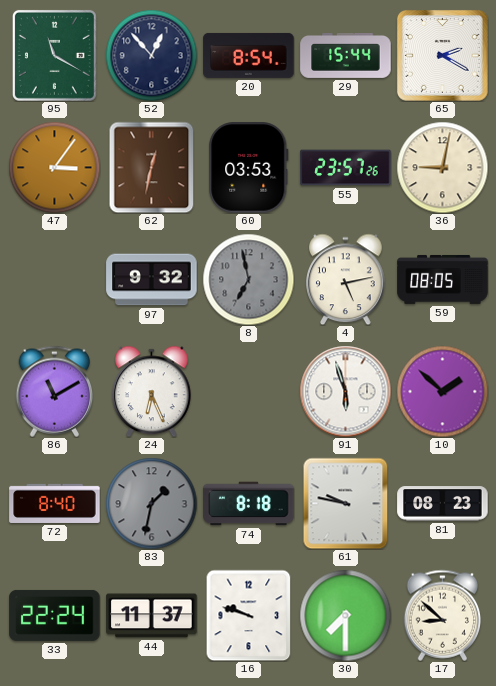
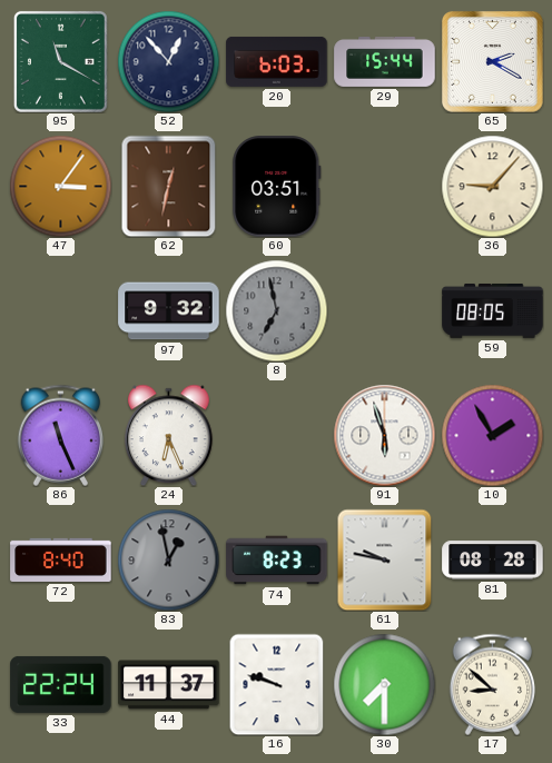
20: 8:54 -> 6:03
60: 03:53 -> 03:51
55: 23:57 -> none
36: 9:02 -> 9:07
4: 5:13 -> none
86: 11:10 -> 11:26
10: 1:52 -> 1:55
83: 1:32 -> 12:58
74: 8:18 -> 8:23
81: 08:23 -> 08:28
